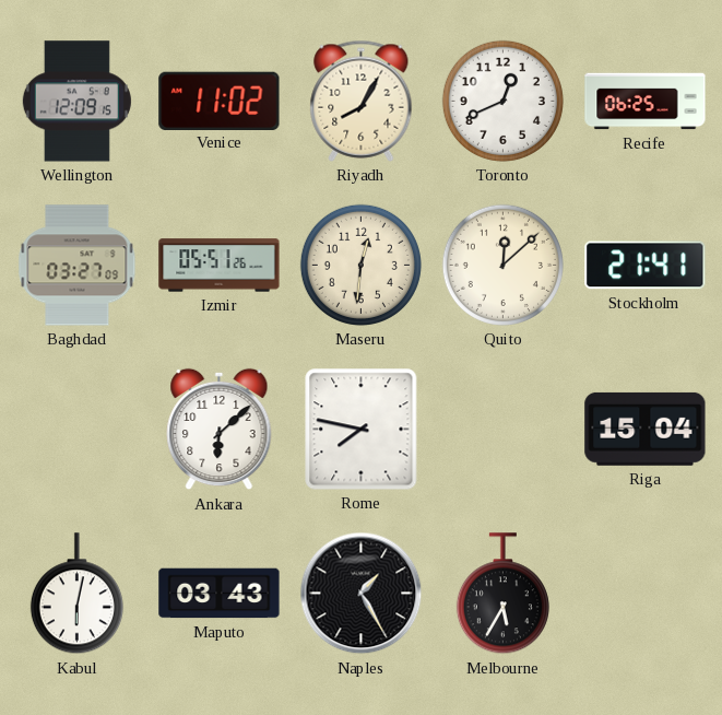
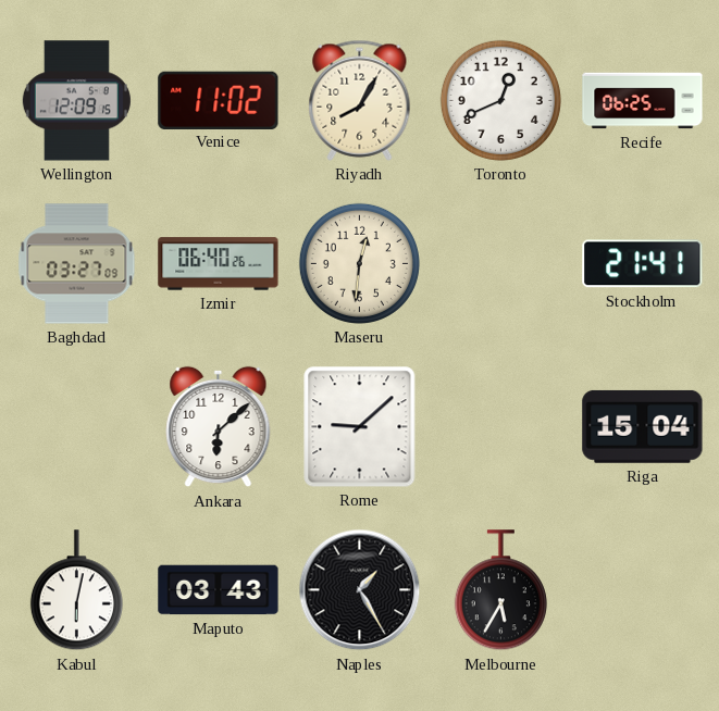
Izmir: 05:51 -> 06:40
Quito: 12:08 -> none
Rome: 7:47 -> 9:08
